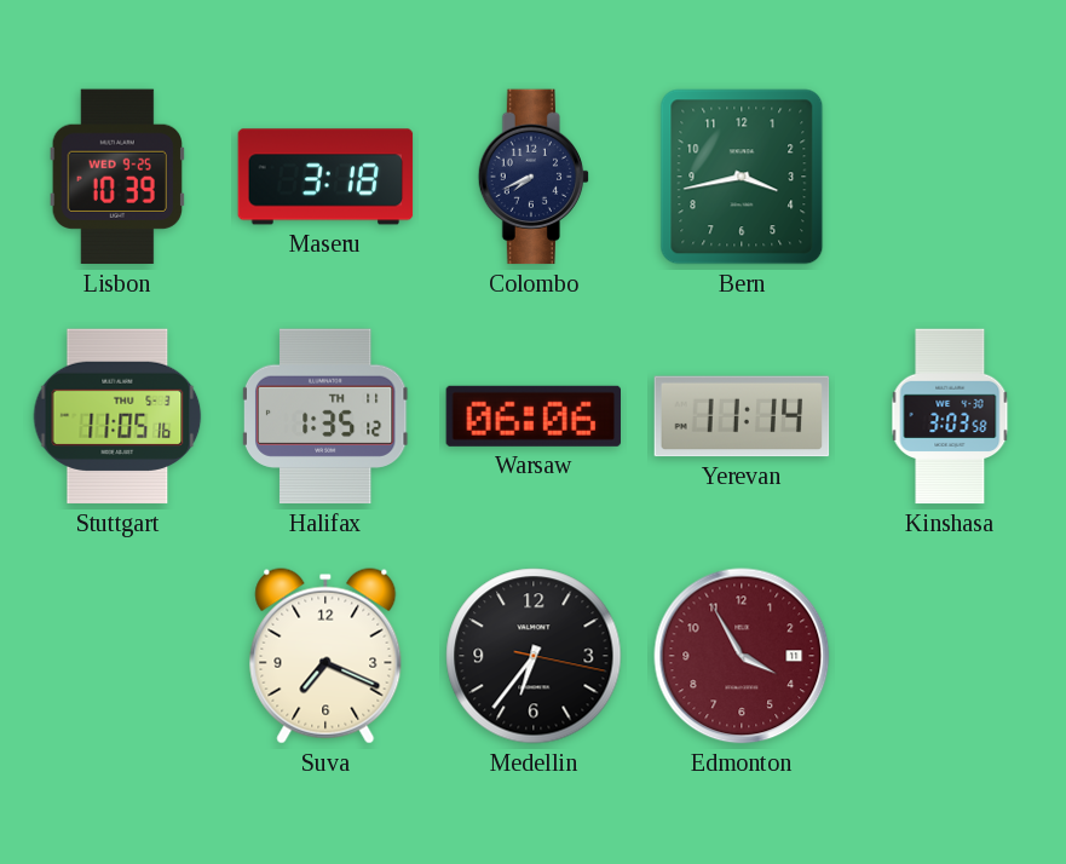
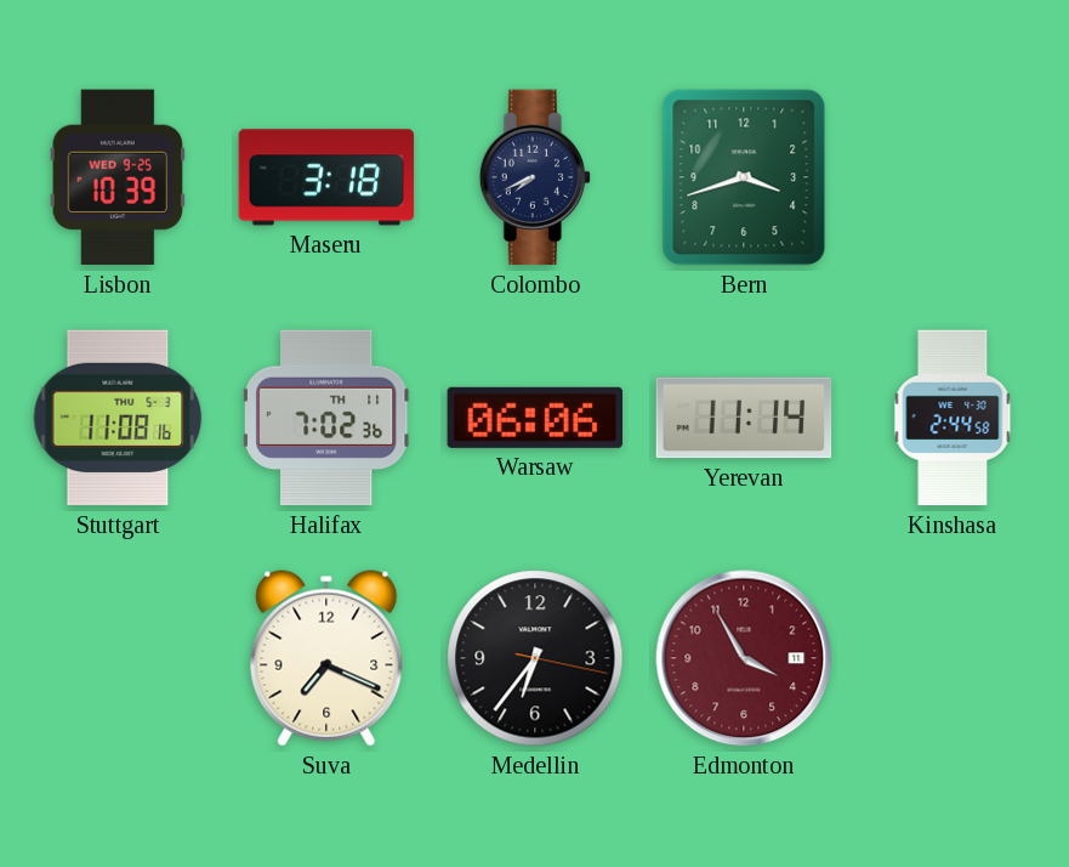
Bern: 3:43 -> 3:42
Stuttgart: 11:05 -> 11:08
Halifax: 1:35 -> 7:02
Kinshasa: 3:03 -> 2:44
